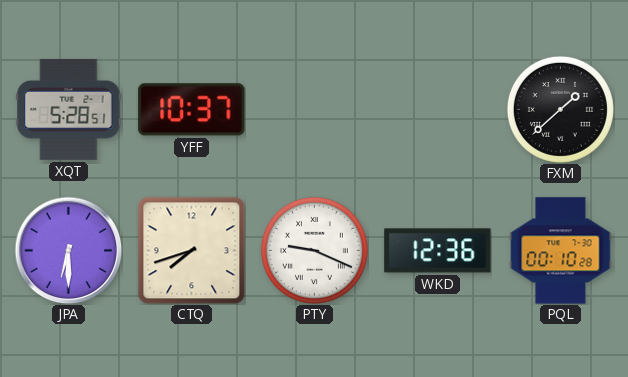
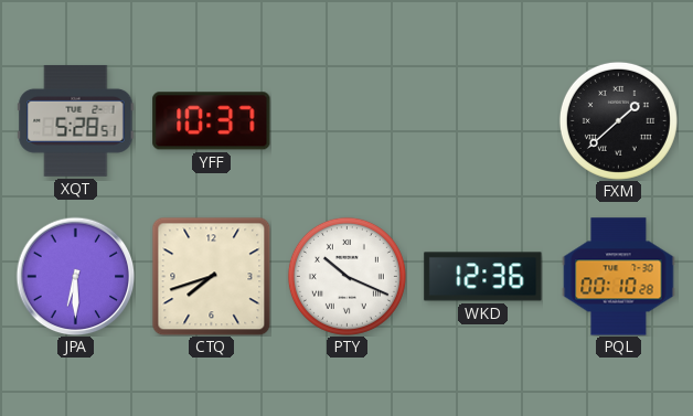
PTY: 9:19 -> 10:19
